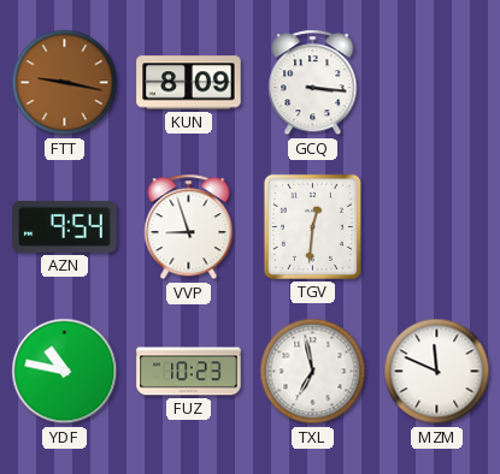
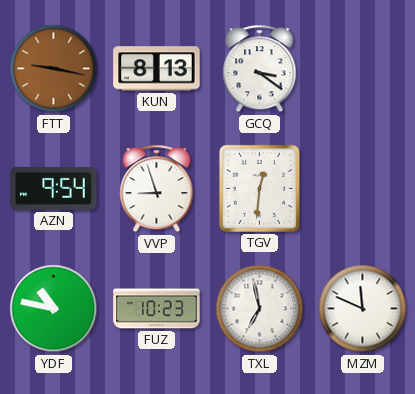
KUN: 8:09 -> 8:13
GCQ: 3:16 -> 3:21
